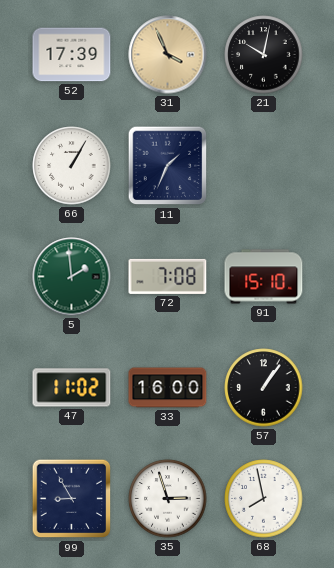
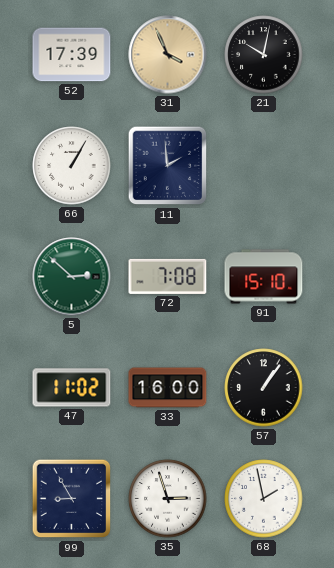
11: 1:34 -> 1:59
5: 1:59 -> 2:52
68: 7:58 -> 1:58
